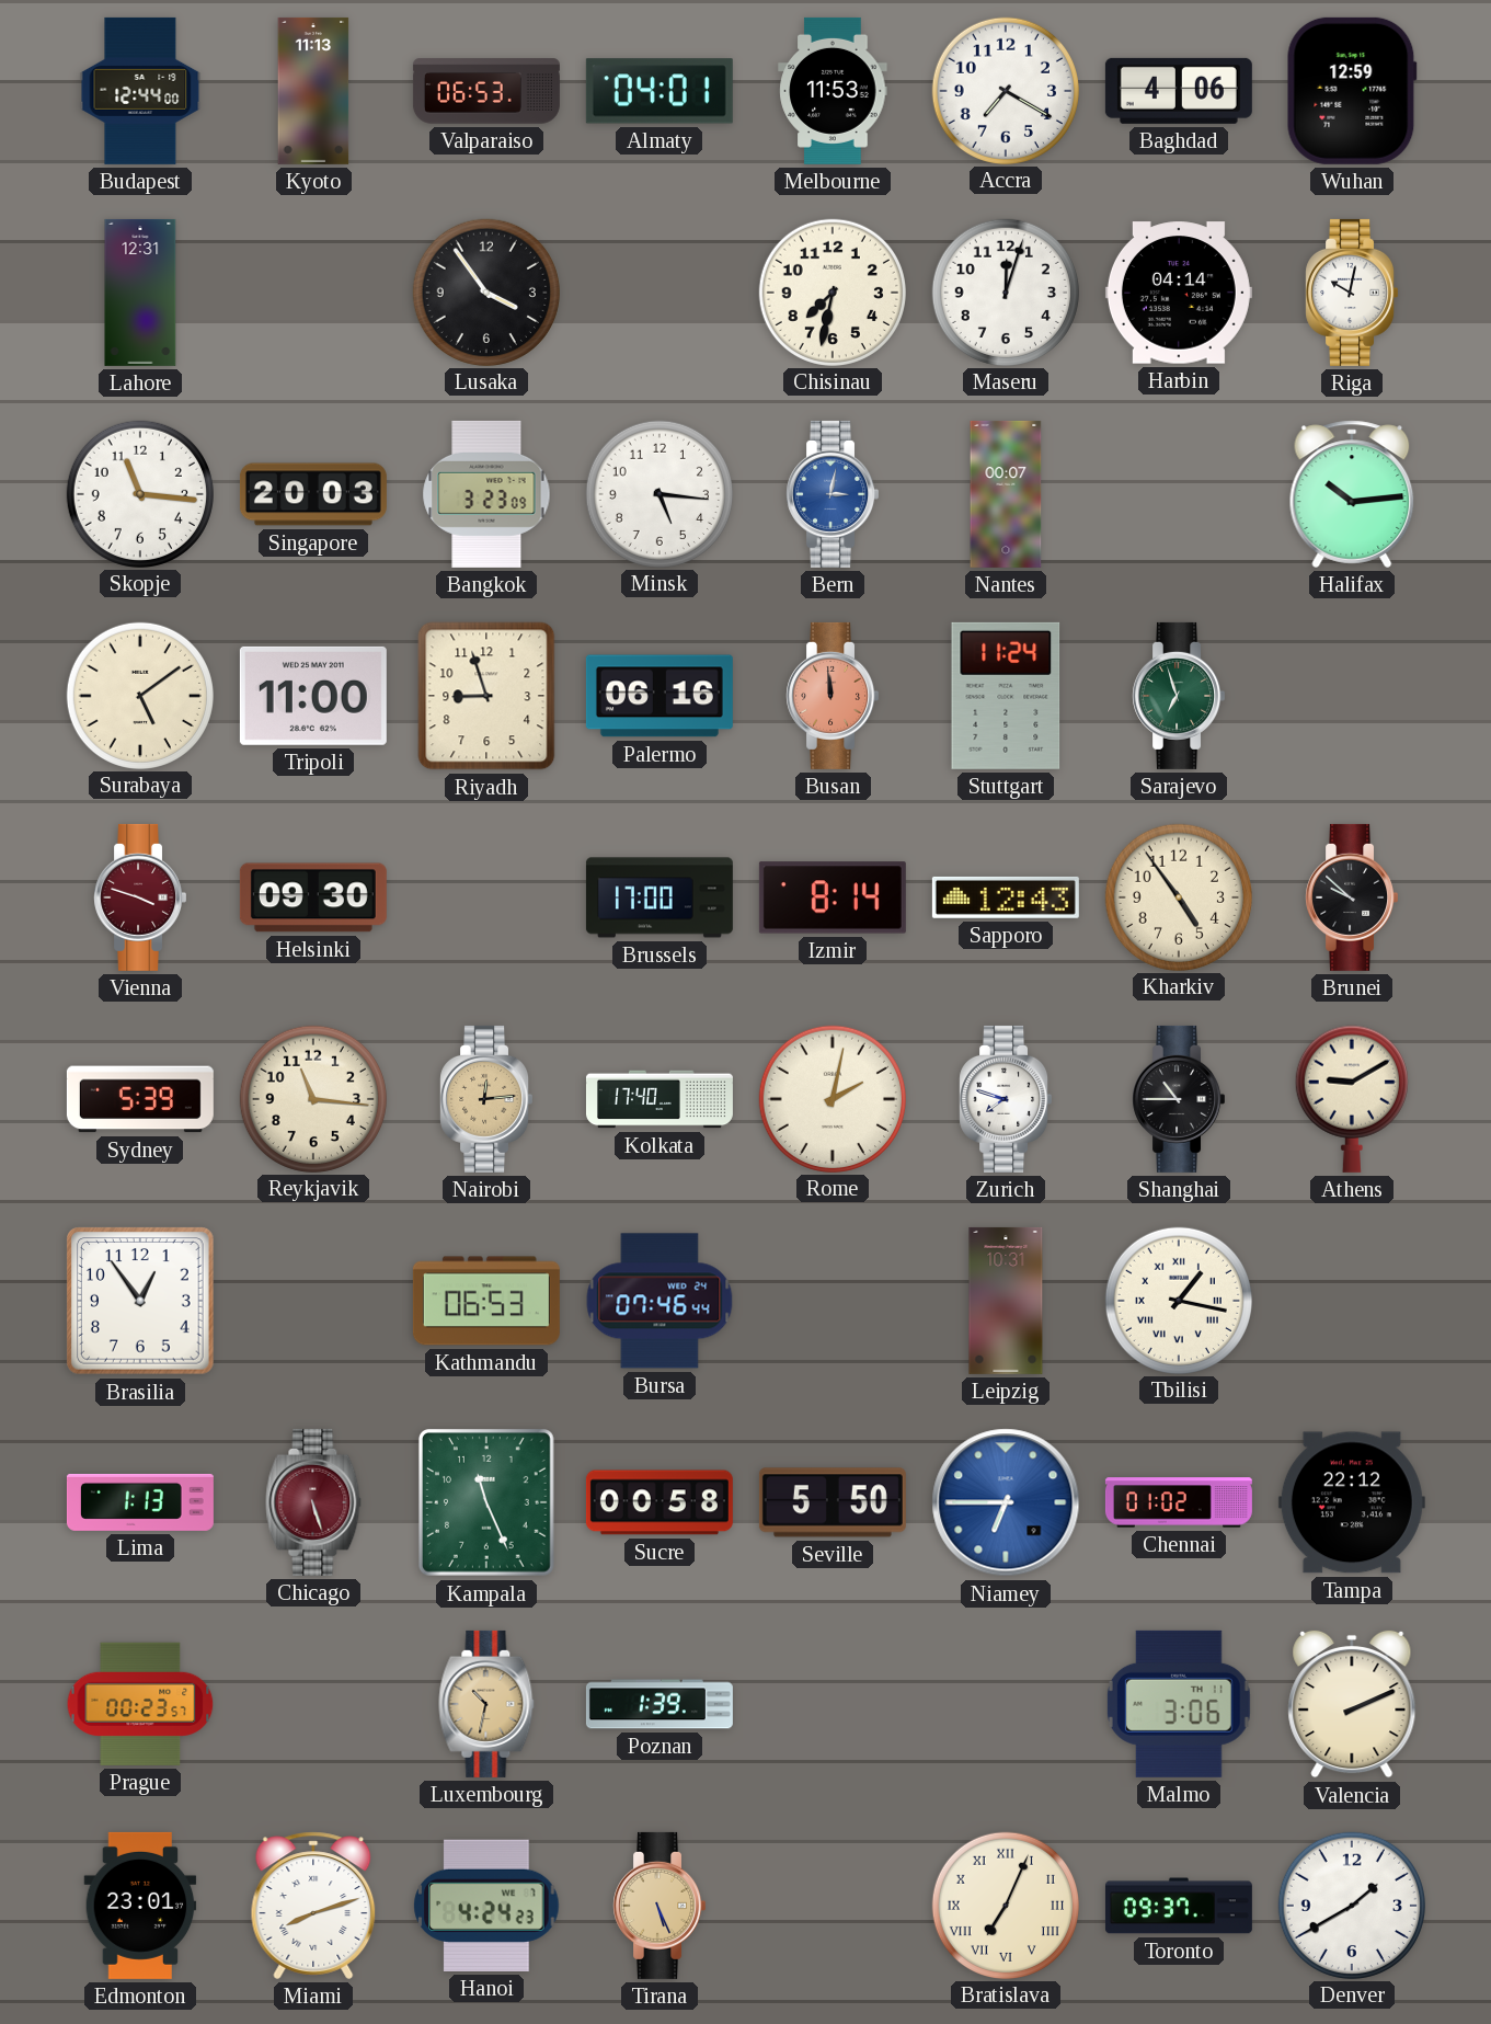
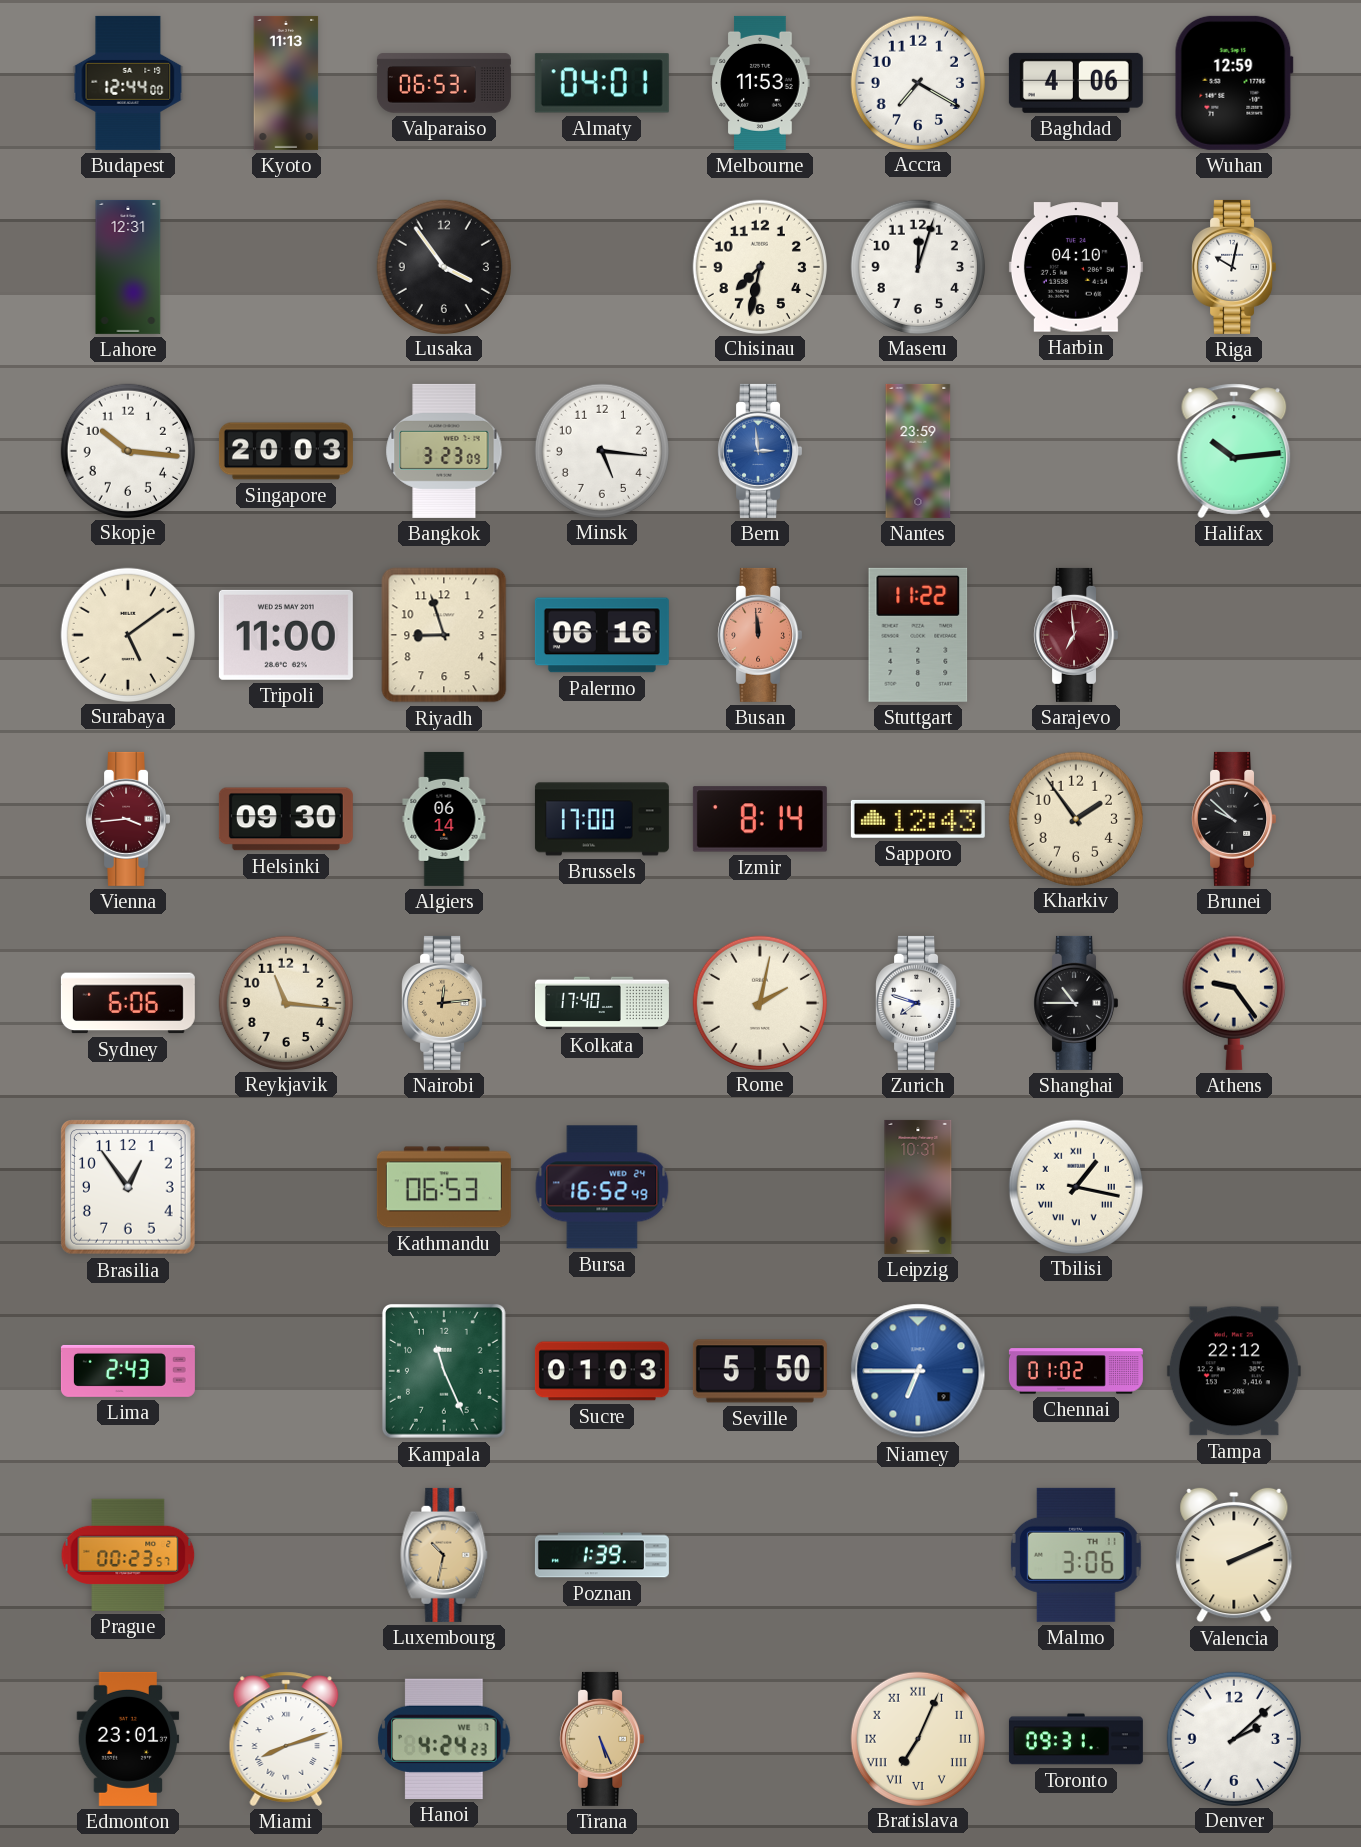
Harbin: 04:14 -> 04:10
Skopje: 11:16 -> 10:16
Bern: 3:02 -> 2:59
Nantes: 00:07 -> 23:59
Stuttgart: 11:24 -> 11:22
Sarajevo: 6:57 -> 6:59
Sarajevo dial: green -> burgundy
Vienna: 3:48 -> 3:44
Algiers: none -> 06:14
Kharkiv: 4:54 -> 1:54
Sydney: 5:39 -> 6:06
Athens: 9:10 -> 9:24
Bursa: 07:46 -> 16:52
Lima: 1:13 -> 2:43
Chicago: 5:27 -> none
Sucre: 00:58 -> 01:03
Toronto: 09:37 -> 09:31
Denver: 1:40 -> 2:08
